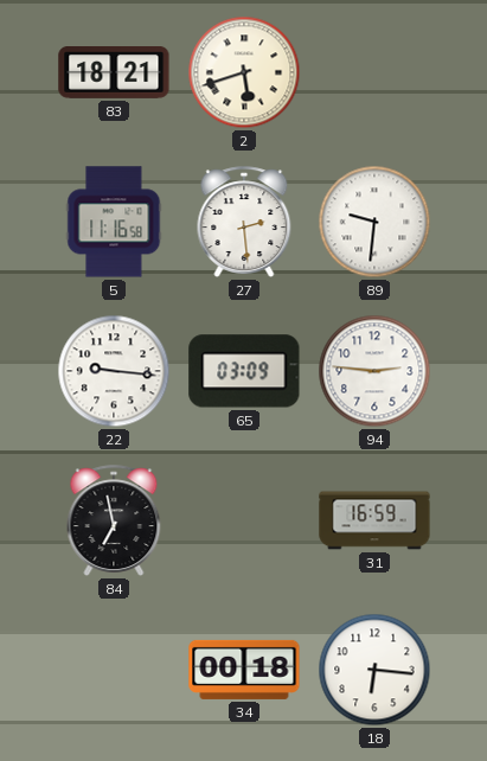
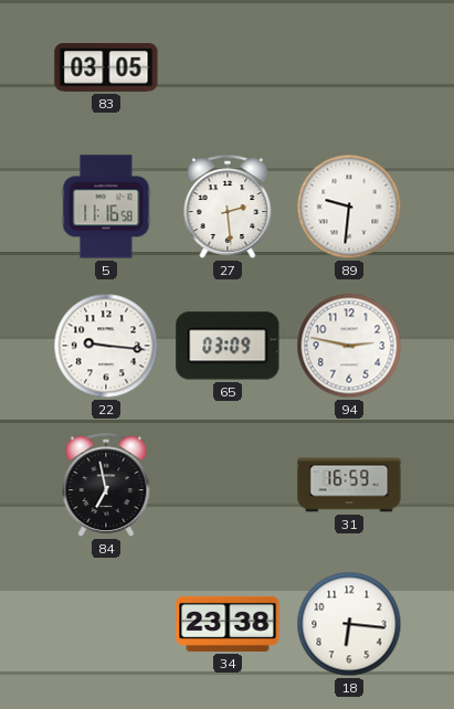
83: 18:21 -> 03:05
2: 5:42 -> none
94: 2:46 -> 2:47
34: 00:18 -> 23:38
